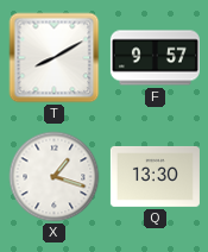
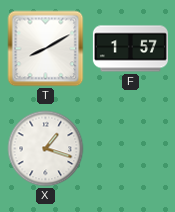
F: 9:57 -> 1:57
Q: 13:30 -> none
